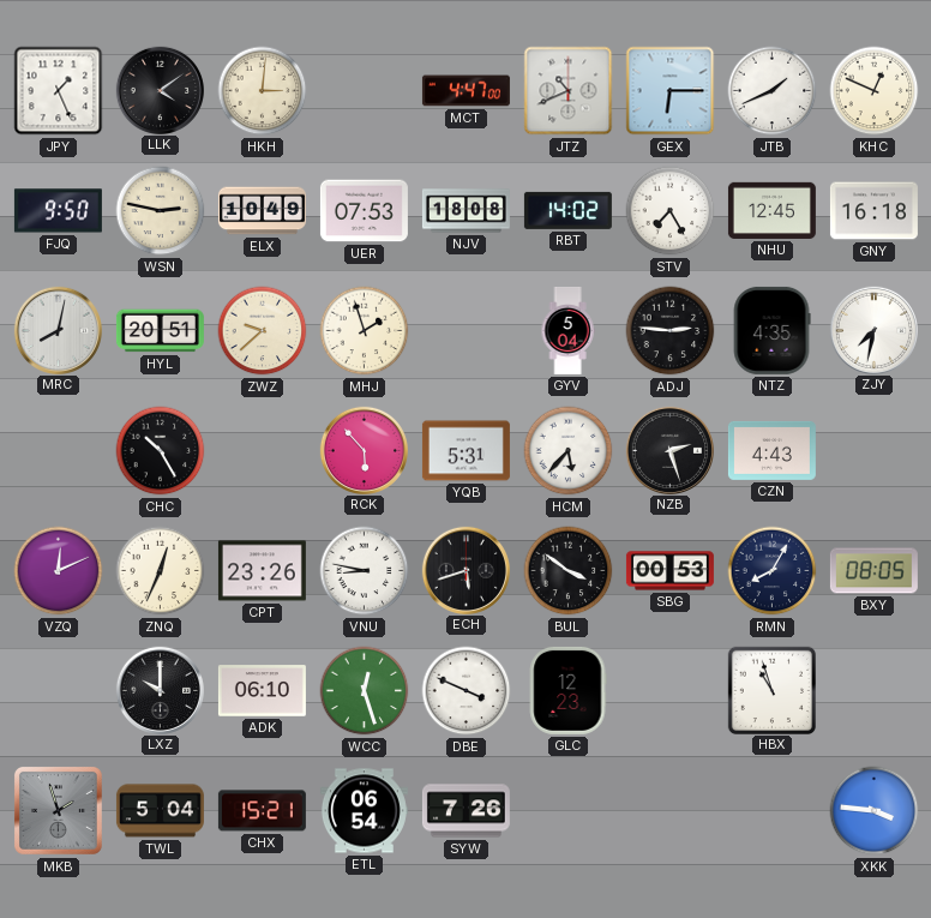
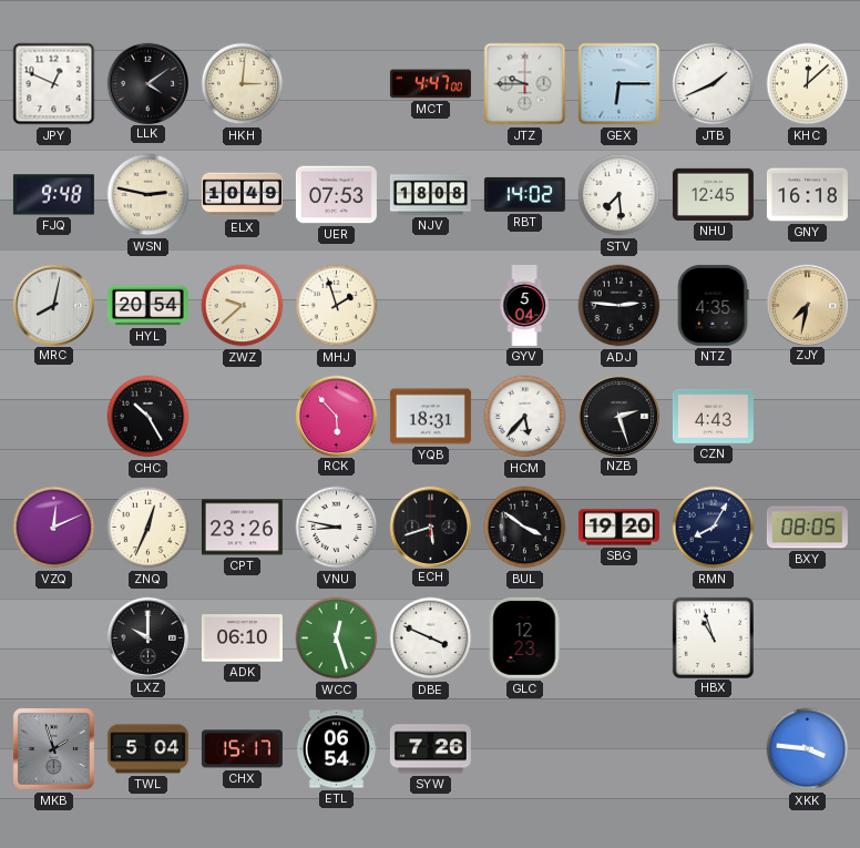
JPY: 1:26 -> 12:49
JTZ: 10:41 -> 9:45
KHC: 12:49 -> 12:08
FJQ: 9:50 -> 9:48
STV: 7:25 -> 7:29
HYL: 20:51 -> 20:54
ZJY dial: white -> champagne
YQB: 5:31 -> 18:31
SBG: 00:53 -> 19:20
CHX: 15:21 -> 15:17
